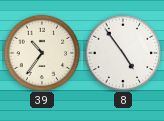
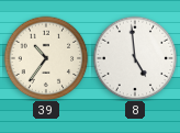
8: 4:54 -> 4:59
